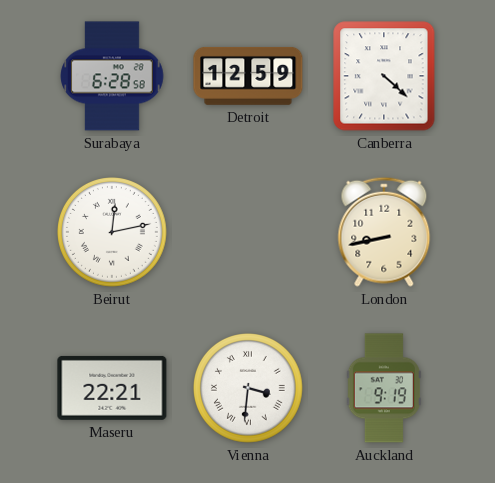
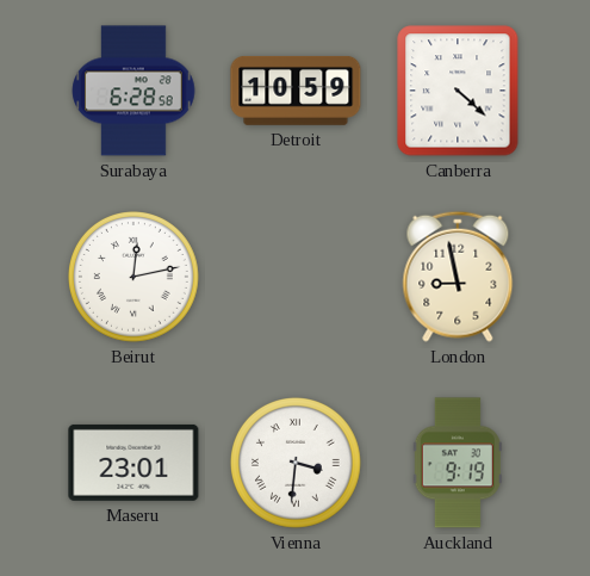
Detroit: 12:59 -> 10:59
London: 8:43 -> 8:58
Maseru: 22:21 -> 23:01
